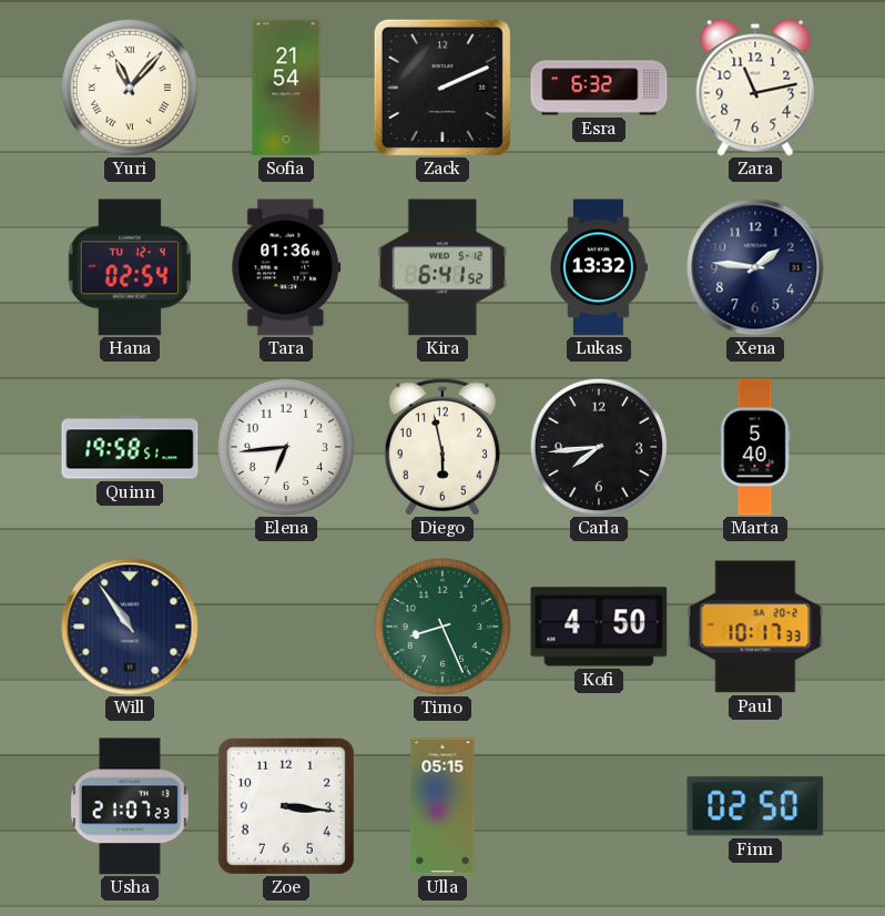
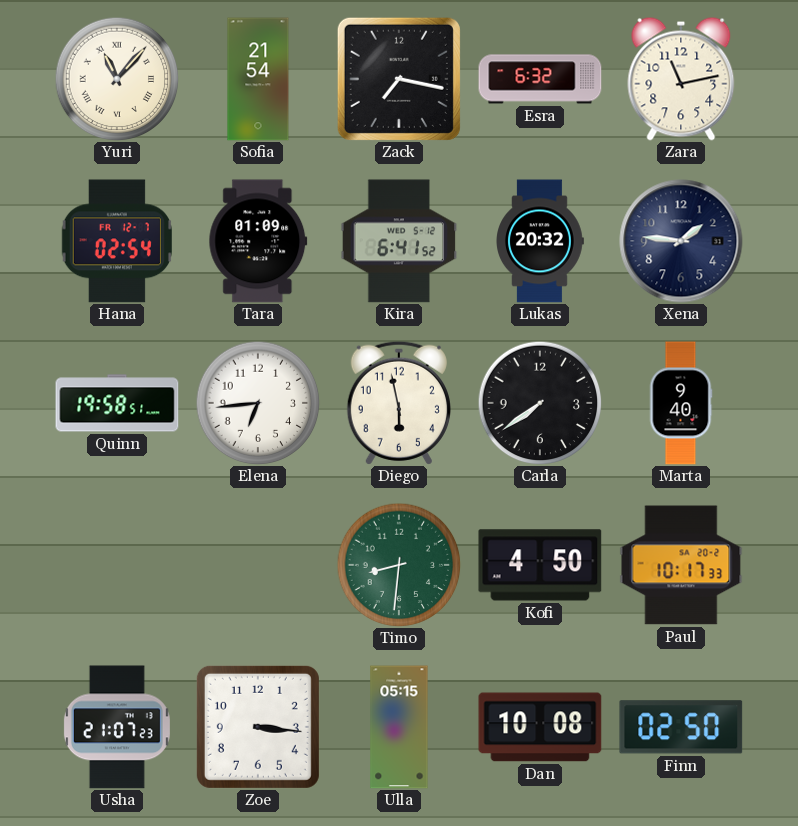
Zack: 2:11 -> 7:17
Hana date: TU 12-4 -> FR 12-7
Tara: 01:36 -> 01:09
Lukas: 13:32 -> 20:32
Carla: 7:44 -> 7:39
Marta: 5:40 -> 9:40
Will: 10:54 -> none
Timo: 8:26 -> 8:31
Dan: none -> 10:08
